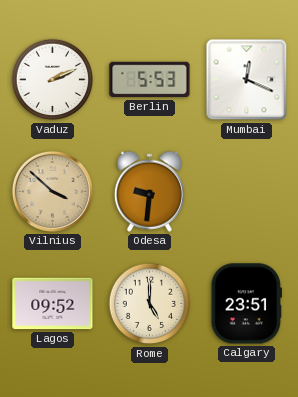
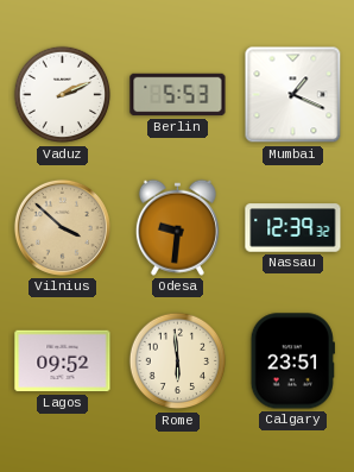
Mumbai: 12:19 -> 1:19
Nassau: none -> 12:39
Rome: 5:00 -> 5:59
